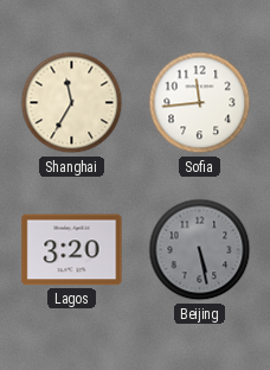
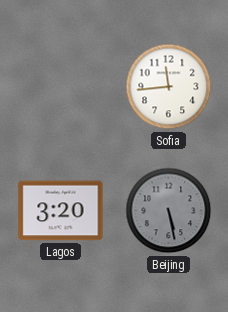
Shanghai: 11:35 -> none
